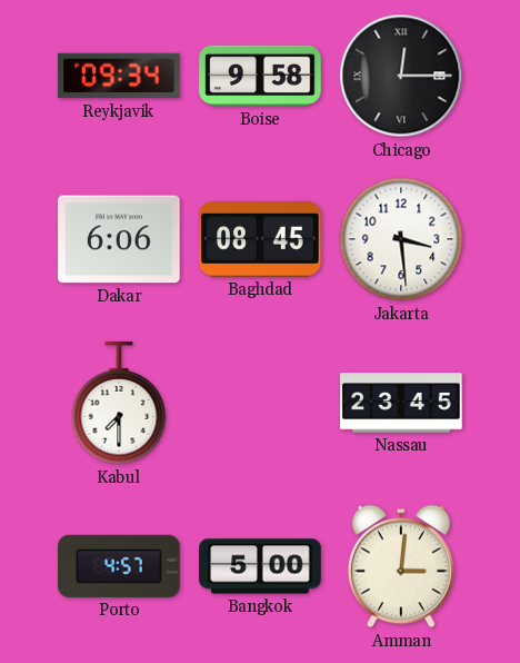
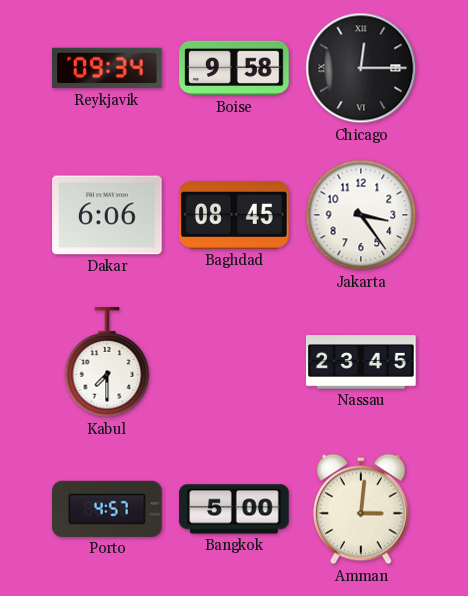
Jakarta: 3:29 -> 3:24
